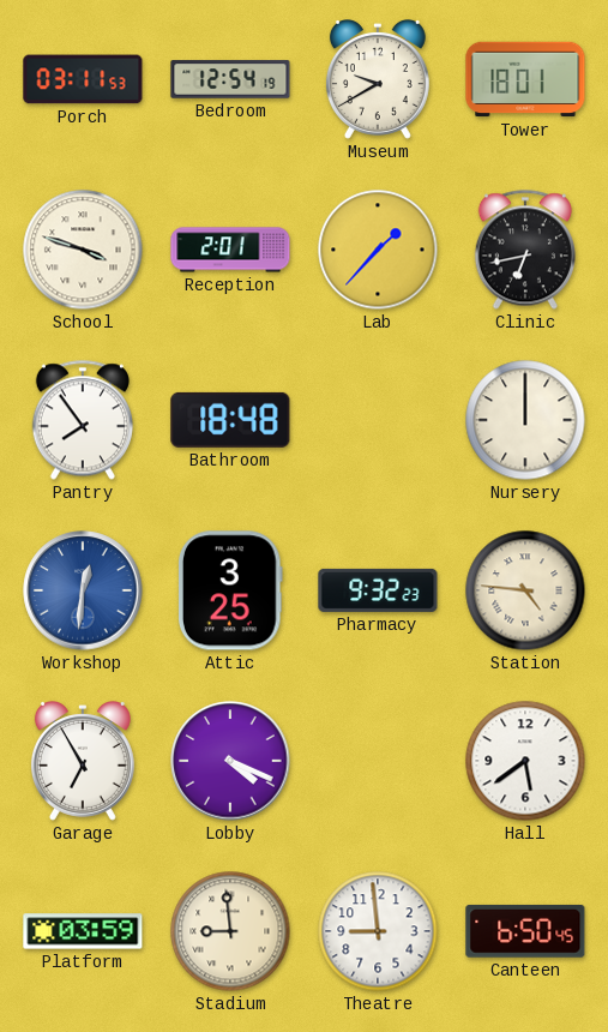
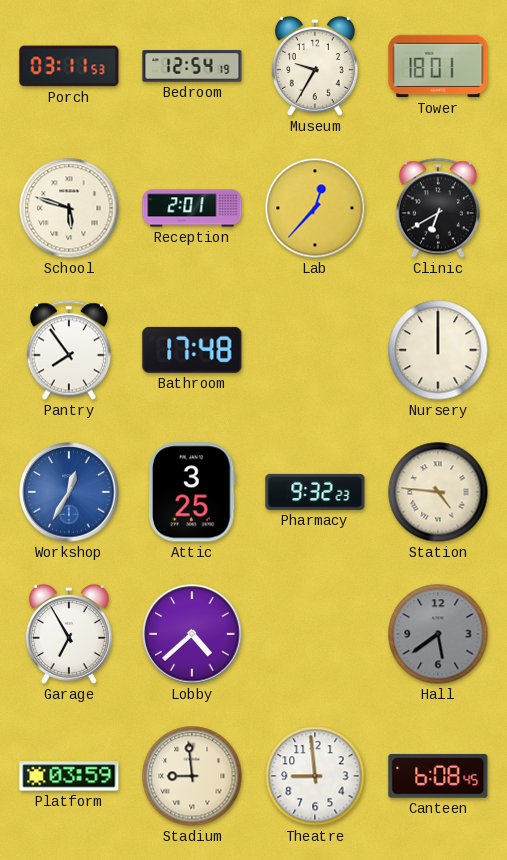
Museum: 9:40 -> 9:35
School: 3:48 -> 5:48
Lab: 1:37 -> 12:37
Clinic: 6:43 -> 6:40
Bathroom: 18:48 -> 17:48
Workshop: 12:31 -> 12:35
Lobby: 4:19 -> 4:38
Hall dial: white -> grey
Canteen: 6:50 -> 6:08
